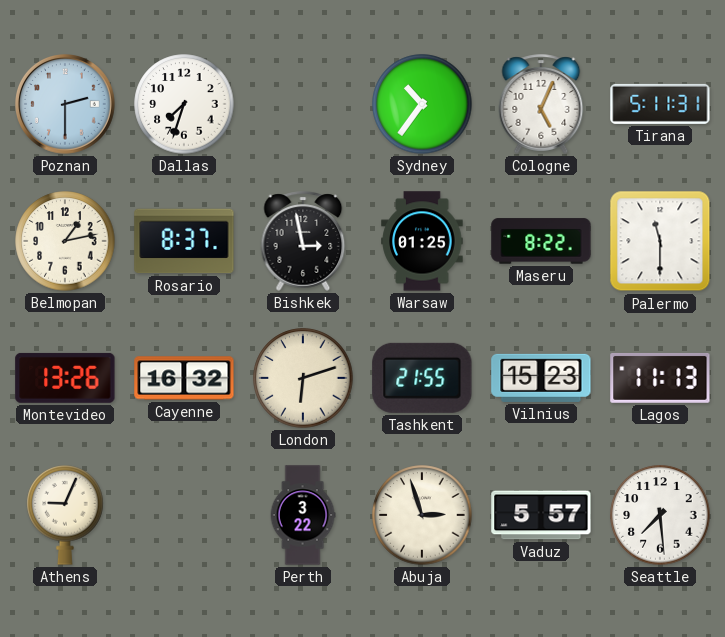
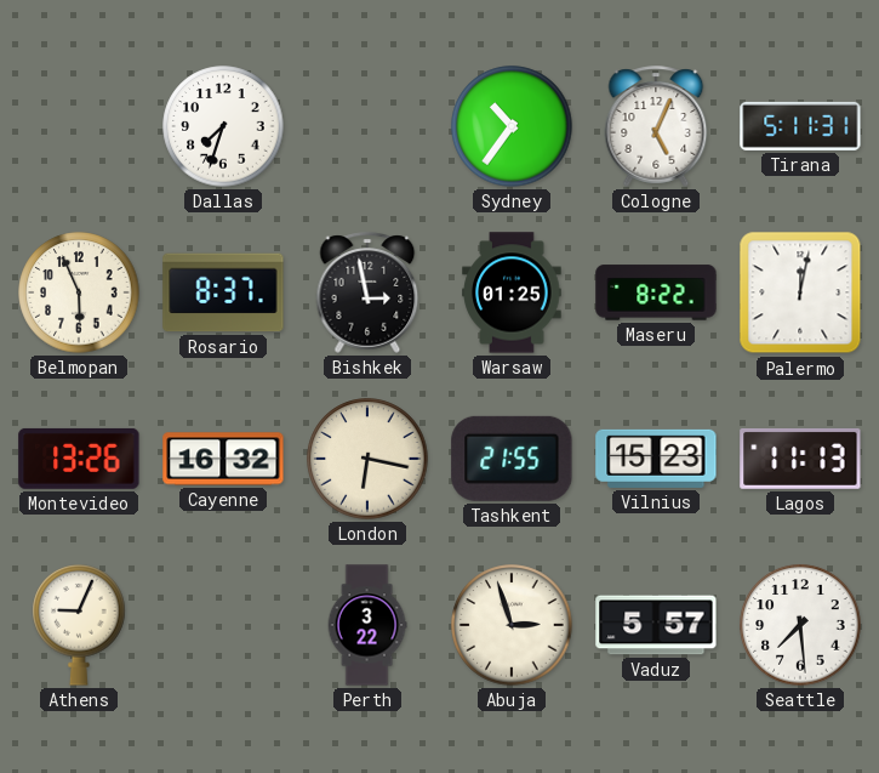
Poznan: 2:30 -> none
Belmopan: 1:13 -> 5:56
Palermo: 11:30 -> 12:02
London: 6:12 -> 6:17
